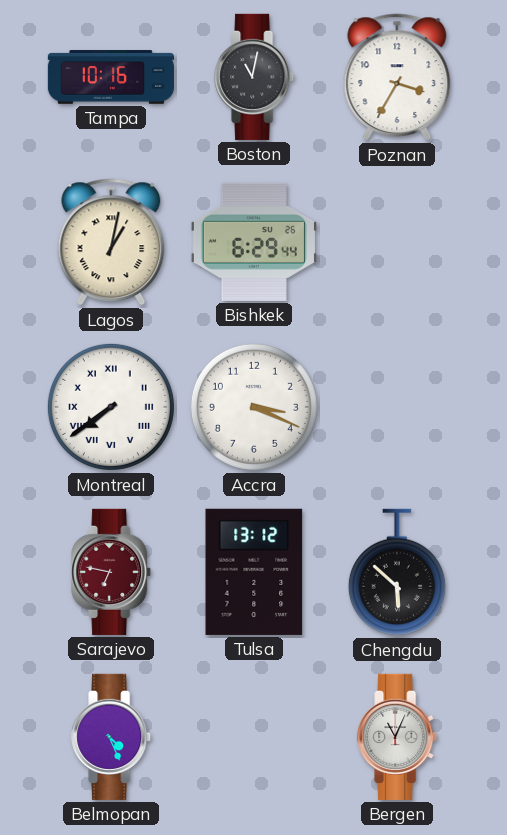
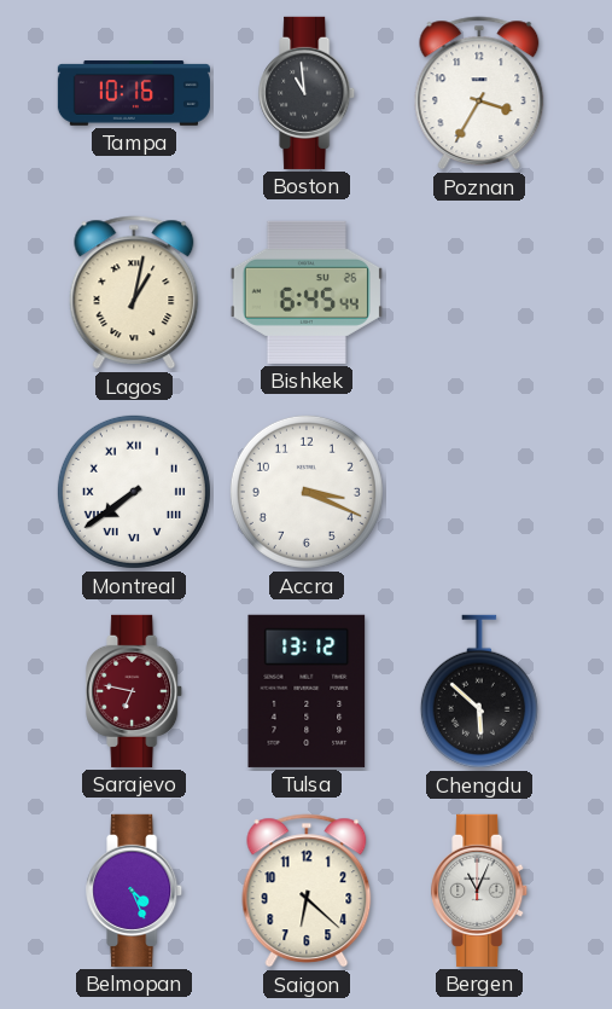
Boston: 11:02 -> 10:59
Bishkek: 6:29 -> 6:45
Saigon: none -> 6:22
